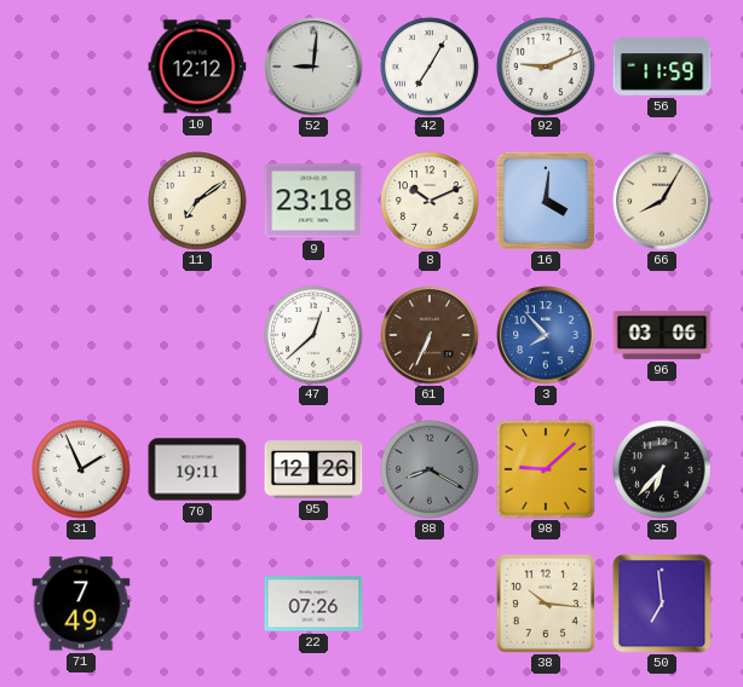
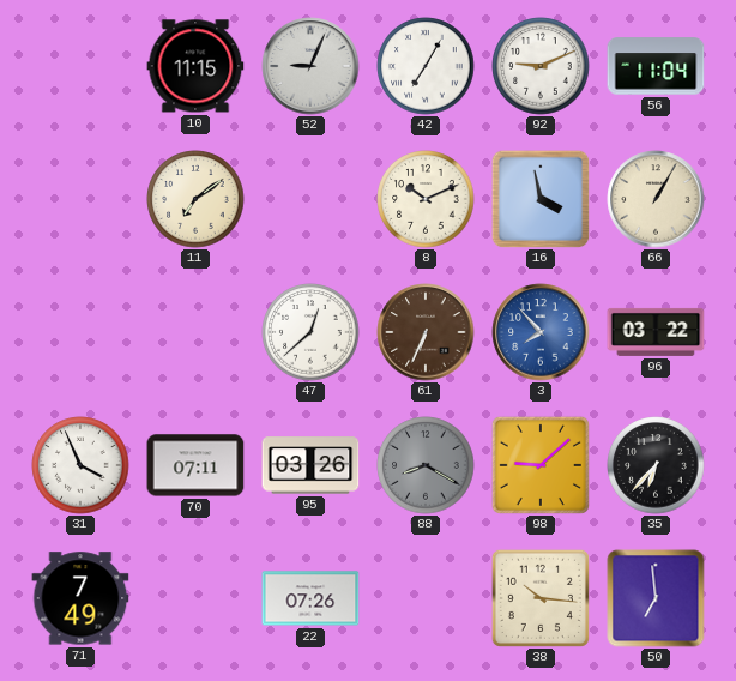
10: 12:12 -> 11:15
52: 9:01 -> 9:04
56: 11:59 -> 11:04
9: 23:18 -> none
16: 4:01 -> 3:58
66: 8:05 -> 1:05
96: 03:06 -> 03:22
31: 1:56 -> 3:56
70: 19:11 -> 07:11
95: 12:26 -> 03:26
